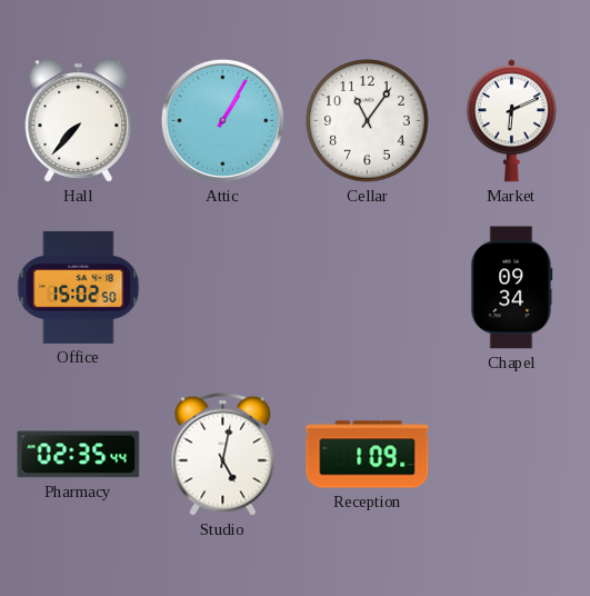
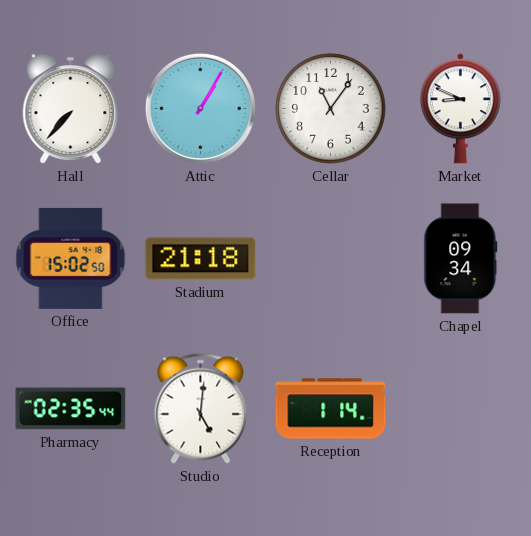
Market: 6:11 -> 8:49
Stadium: none -> 21:18
Studio: 5:02 -> 5:01
Reception: 1:09 -> 1:14
